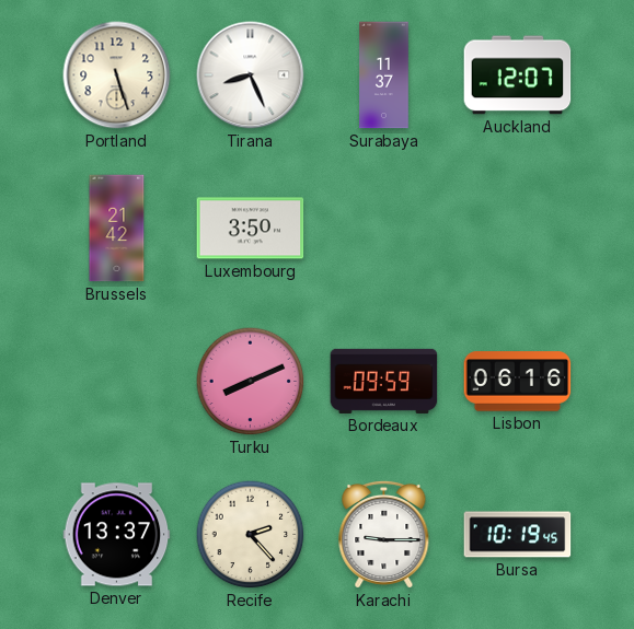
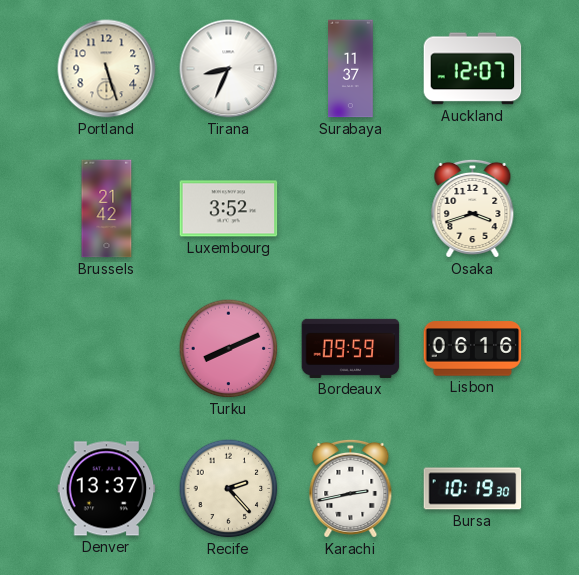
Tirana: 8:26 -> 8:34
Luxembourg: 3:50 -> 3:52
Osaka: none -> 3:42
Karachi: 9:15 -> 2:43
Bursa: 10:19:45 -> 10:19:30
